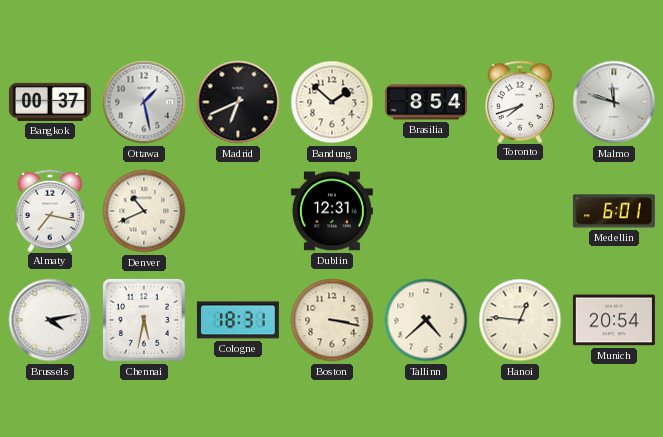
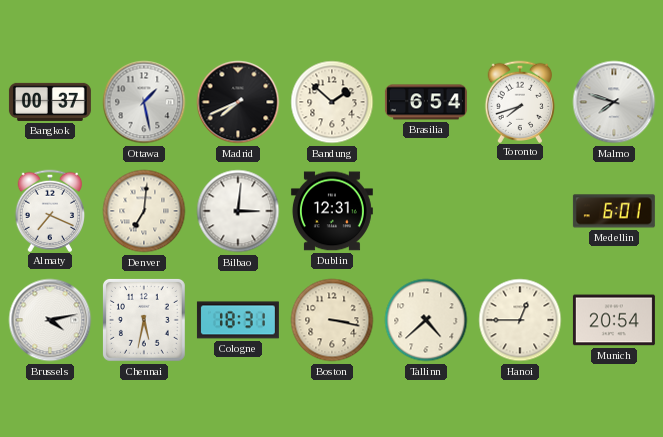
Madrid: 6:41 -> 7:41
Brasilia: 8:54 -> 6:54
Malmo: 11:48 -> 7:48
Almaty: 7:17 -> 7:19
Denver: 10:41 -> 7:01
Bilbao: none -> 3:01
Hanoi: 12:46 -> 12:45
